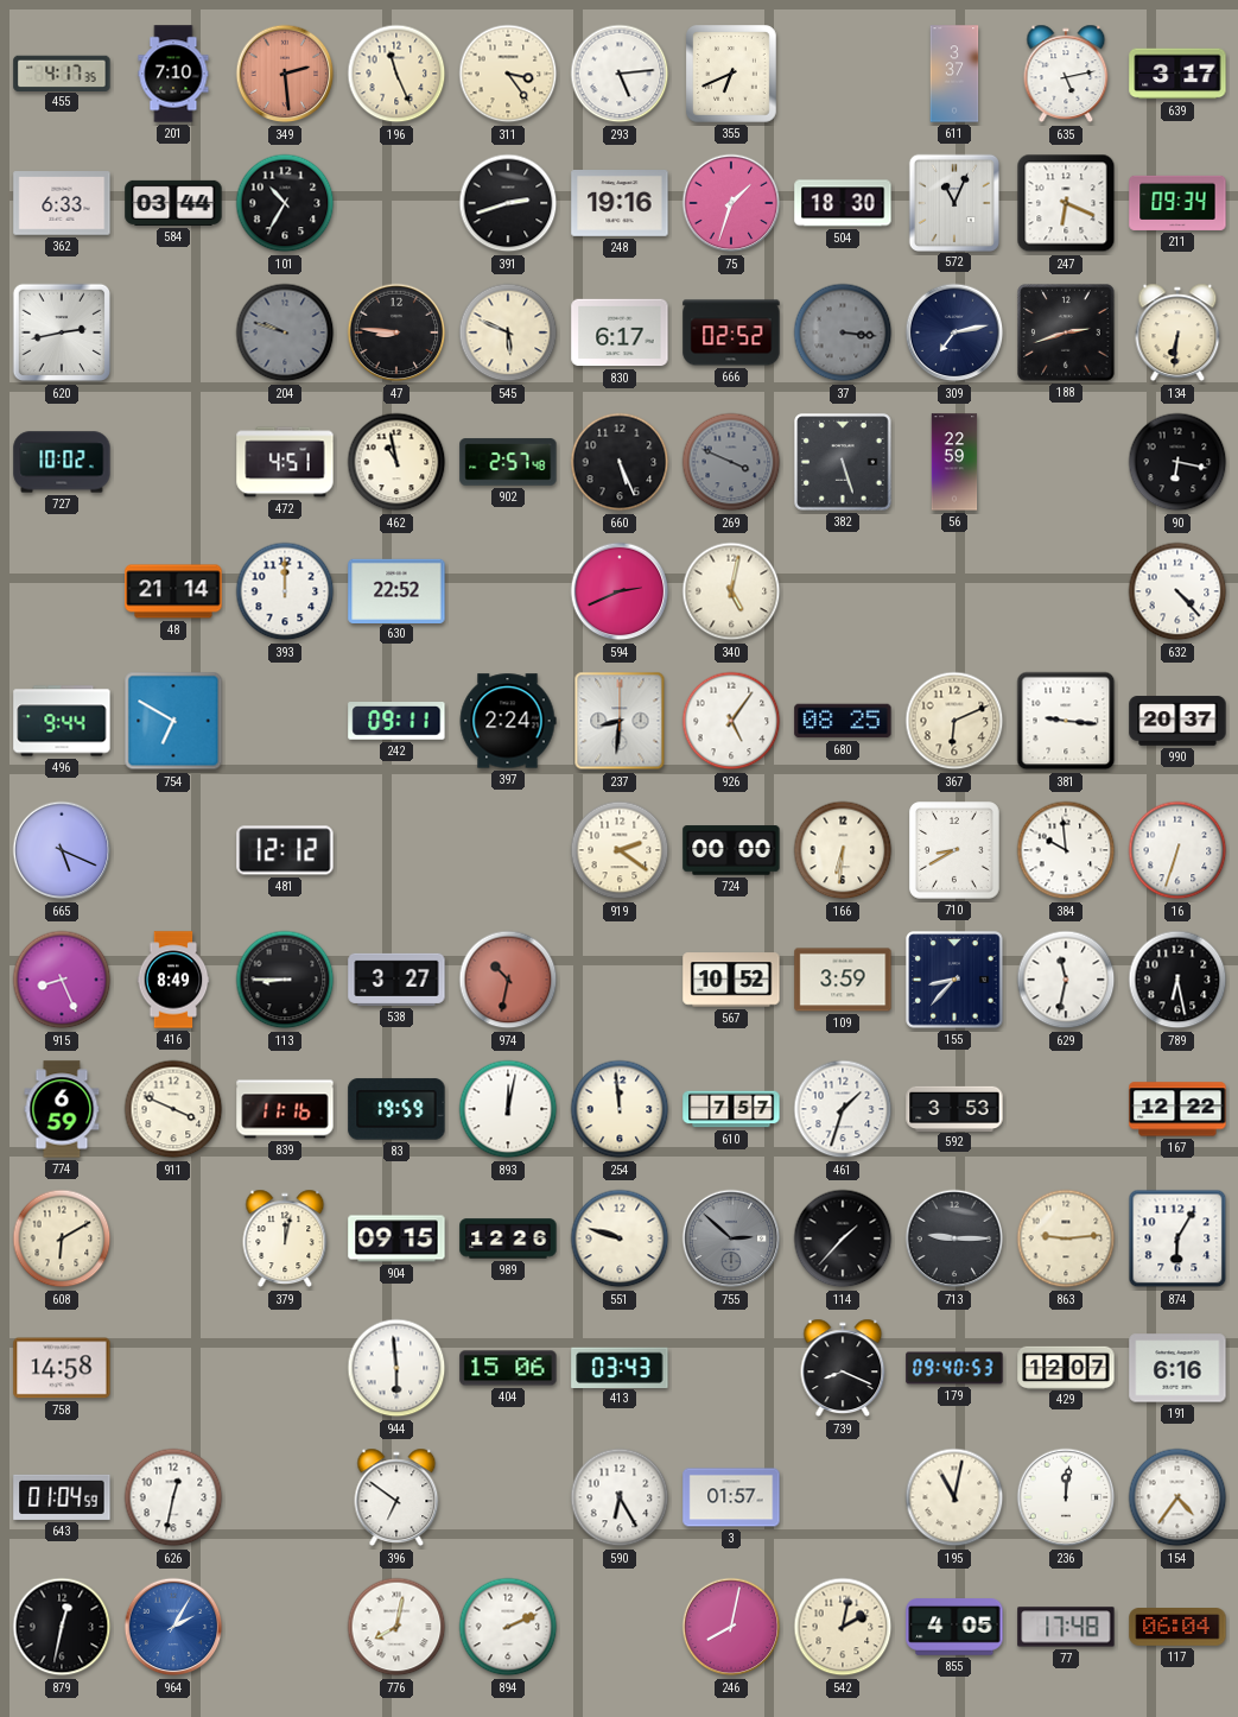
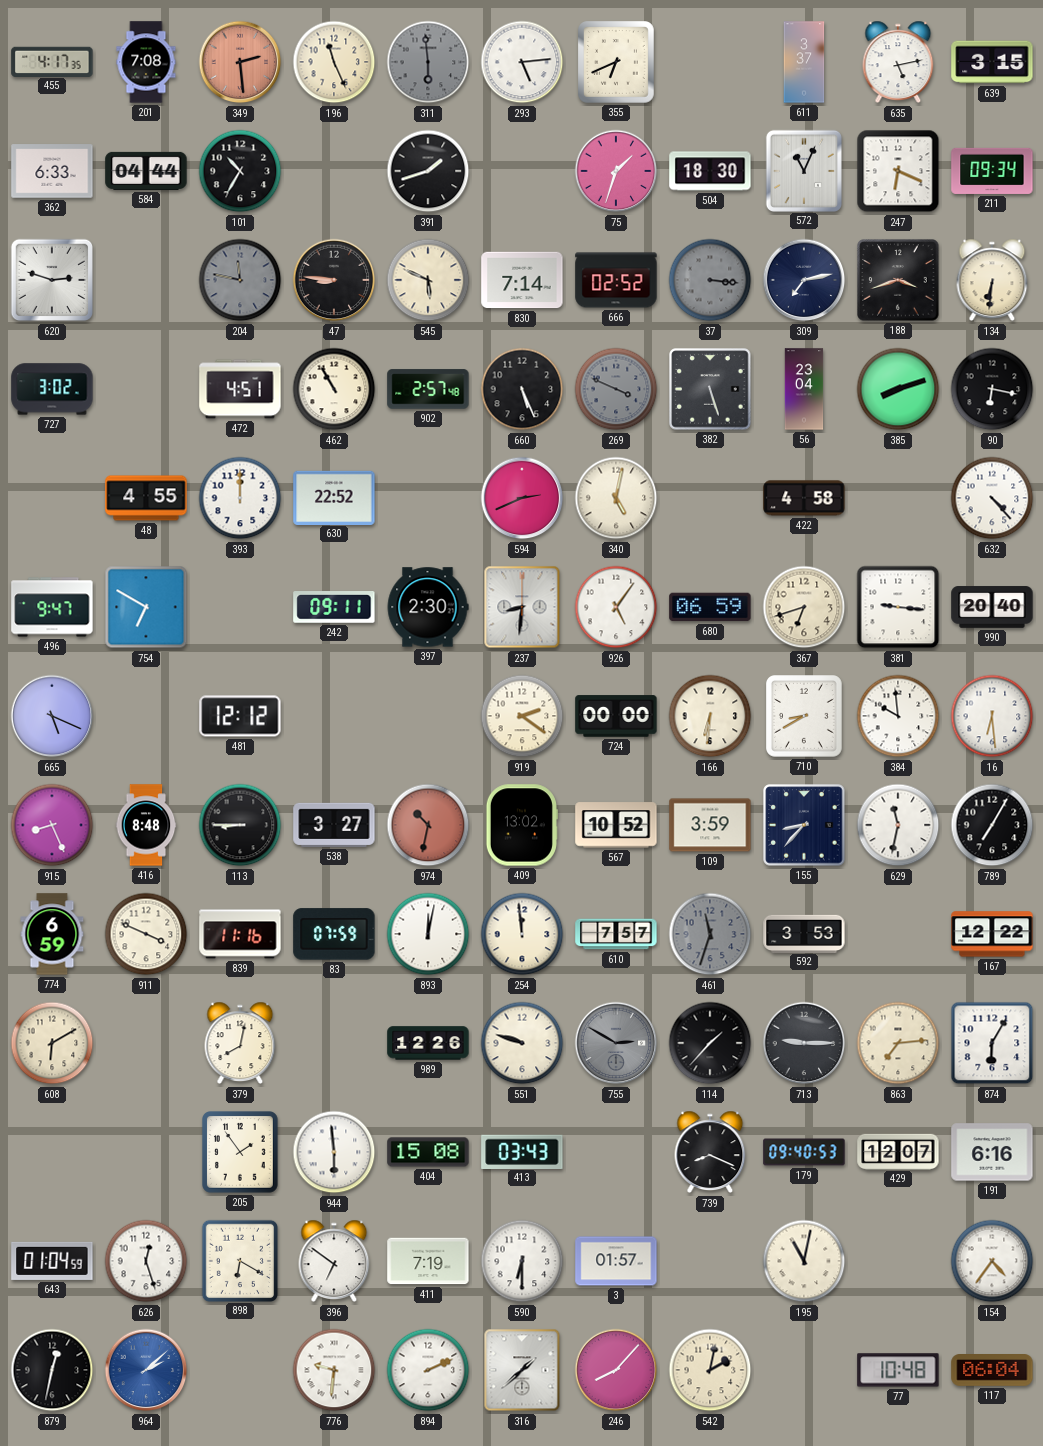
201: 7:10 -> 7:08
311: 3:24 -> 5:59
311 dial: cream -> grey
639: 3:17 -> 3:15
584: 03:44 -> 04:44
391: 2:42 -> 1:42
248: 19:16 -> none
620: 2:43 -> 2:48
204: 9:48 -> 11:47
830: 6:17 -> 7:14
188: 2:42 -> 3:42
727: 10:02 -> 3:02
462: 10:58 -> 10:55
56: 22:59 -> 23:04
385: none -> 8:12
48: 21:14 -> 4:55
422: none -> 4:58
496: 9:44 -> 9:47
397: 2:24 -> 2:30
680: 08:25 -> 06:59
367: 6:11 -> 6:42
990: 20:37 -> 20:40
16: 6:33 -> 6:29
416: 8:49 -> 8:48
409: none -> 13:02
789: 6:28 -> 7:05
83: 19:59 -> 07:59
461: 1:33 -> 11:33
461 dial: white -> grey
379: 12:02 -> 8:02
904: 09:15 -> none
755: 2:52 -> 2:50
863: 9:14 -> 7:14
758: 14:58 -> none
205: none -> 1:54
404: 15:06 -> 15:08
626: 12:32 -> 12:27
898: none -> 6:20
411: none -> 7:19
590: 6:25 -> 6:30
236: 12:01 -> none
964: 2:05 -> 2:08
776: 8:02 -> 9:31
316: none -> 1:38
246: 8:02 -> 8:07
855: 4:05 -> none
77: 17:48 -> 10:48
